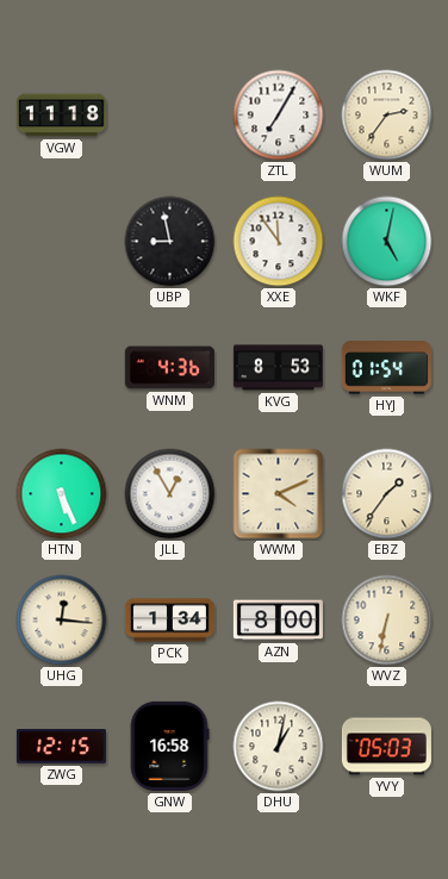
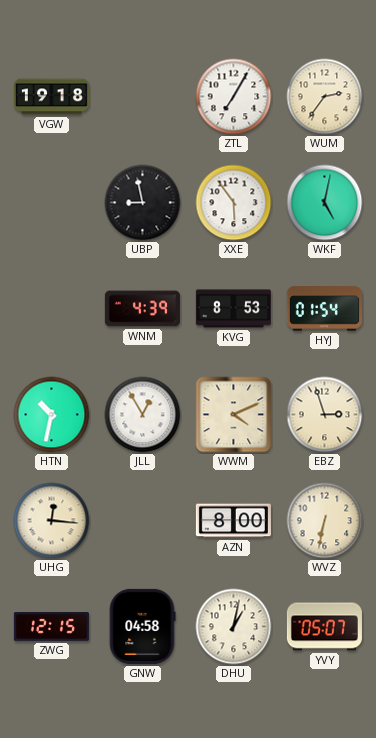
VGW: 11:18 -> 19:18
XXE: 11:54 -> 5:54
WNM: 4:36 -> 4:39
HTN: 5:26 -> 10:32
EBZ: 1:36 -> 2:57
PCK: 1:34 -> none
GNW: 16:58 -> 04:58
YVY: 05:03 -> 05:07
